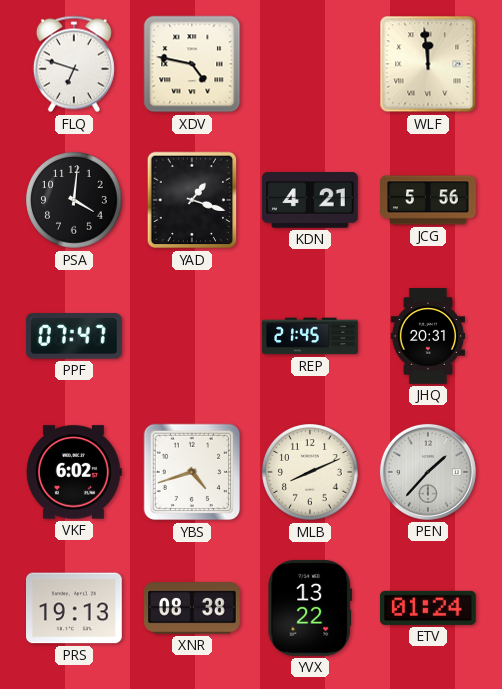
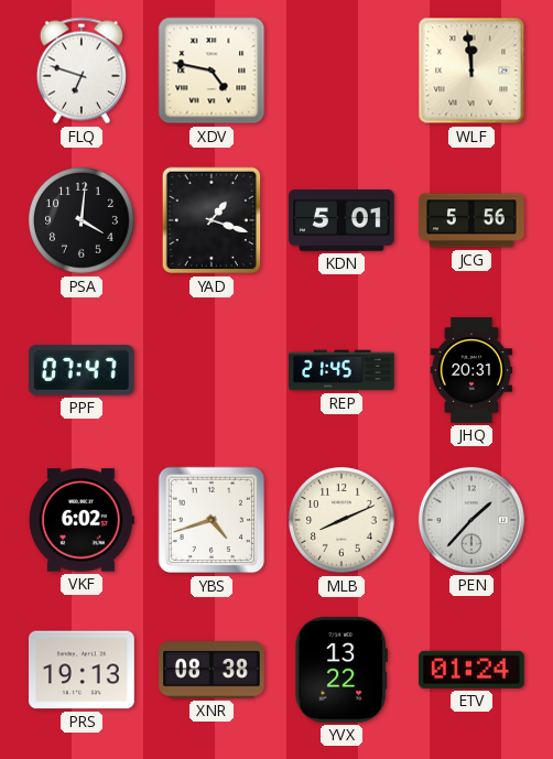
KDN: 4:21 -> 5:01
